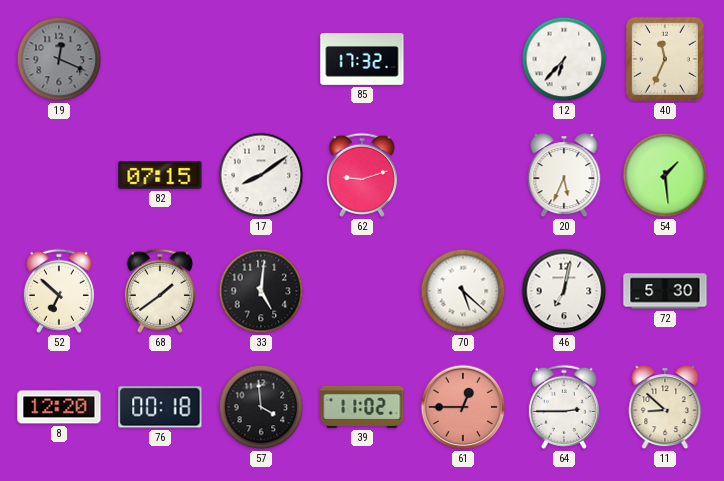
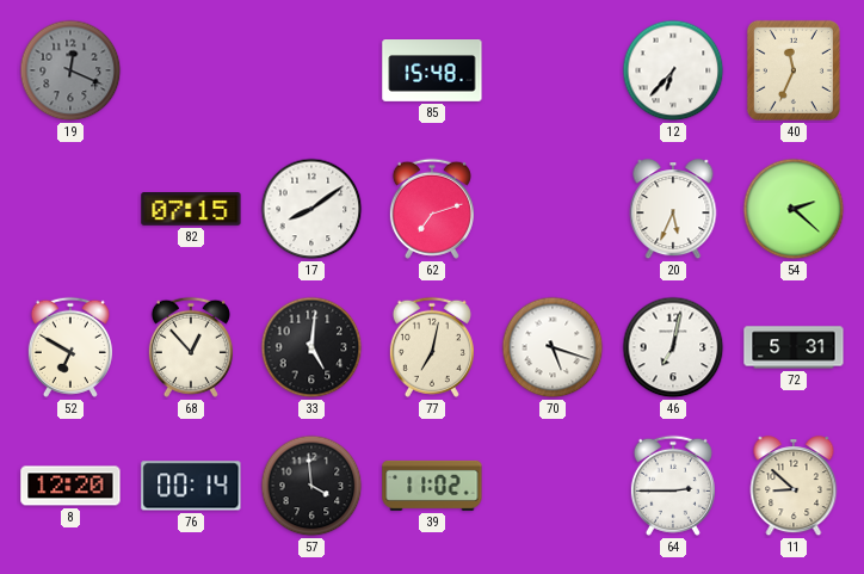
85: 17:32 -> 15:48
62: 9:12 -> 7:12
54: 1:29 -> 2:22
52: 6:52 -> 6:50
68: 1:39 -> 12:53
77: none -> 7:02
70: 5:22 -> 5:18
72: 5:30 -> 5:31
76: 00:18 -> 00:14
61: 12:45 -> none
